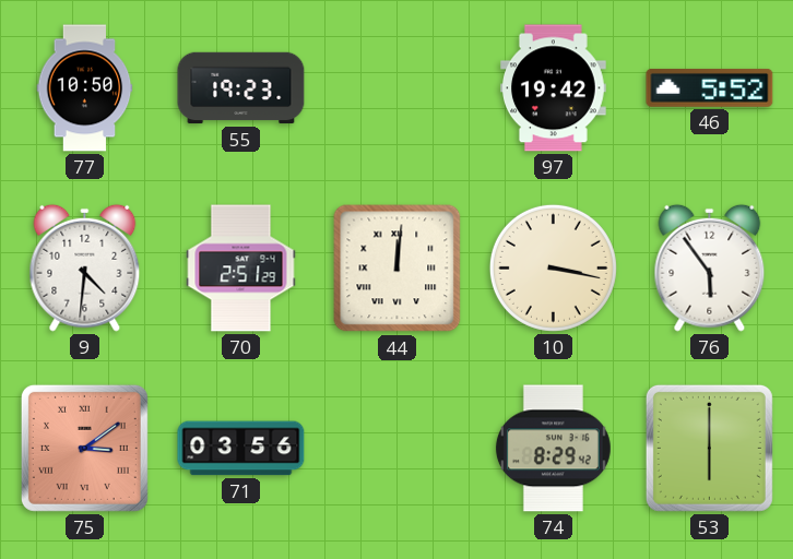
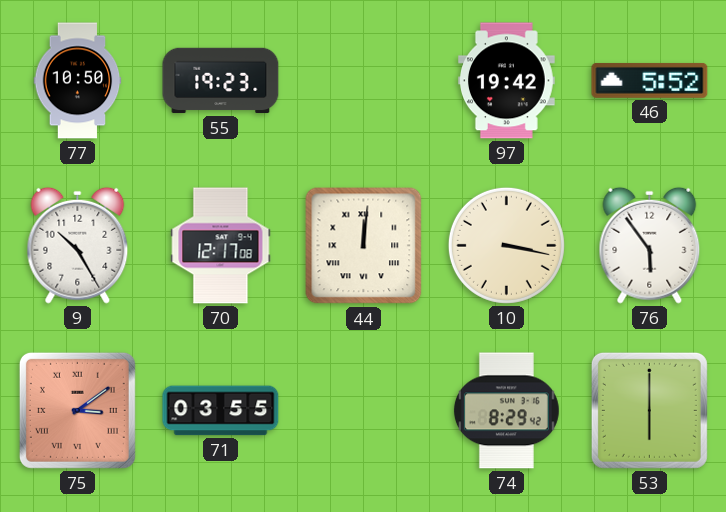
9: 4:31 -> 10:25
70: 2:51 -> 12:17
71: 03:56 -> 03:55
